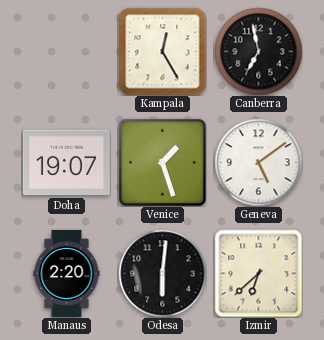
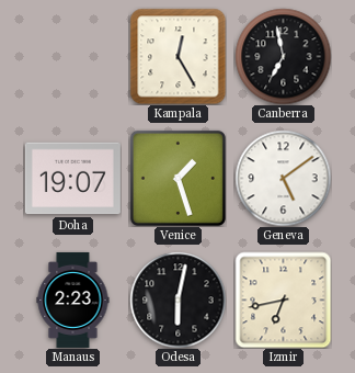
Manaus: 2:20 -> 2:23
Odesa: 6:01 -> 6:02
Izmir: 6:38 -> 6:43
